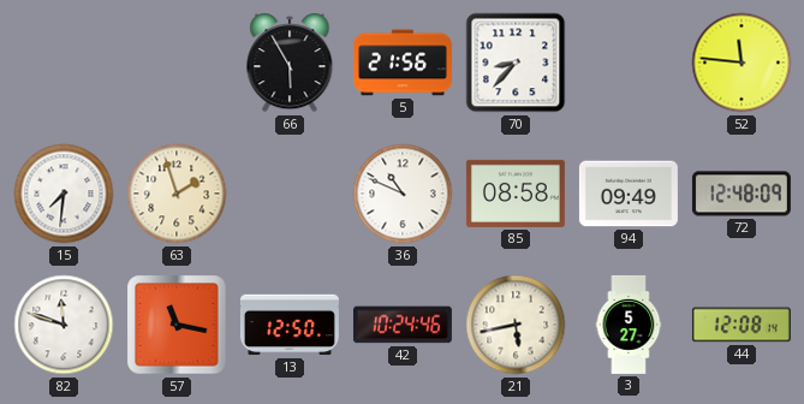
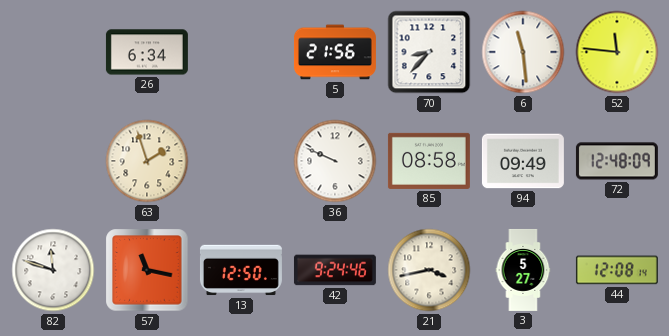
26: none -> 6:34
66: 5:55 -> none
6: none -> 11:29
15: 7:31 -> none
36: 10:49 -> 9:49
42: 10:24 -> 9:24
21: 5:43 -> 3:43
